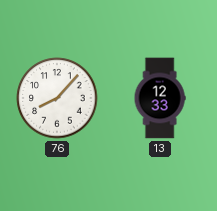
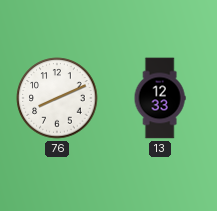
76: 8:07 -> 8:11
